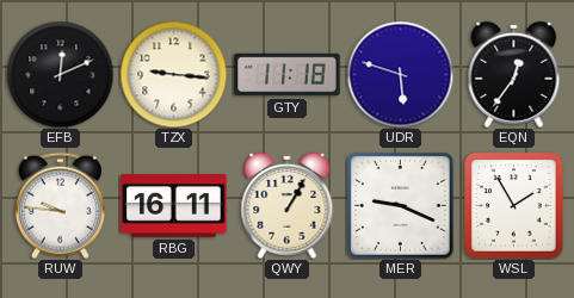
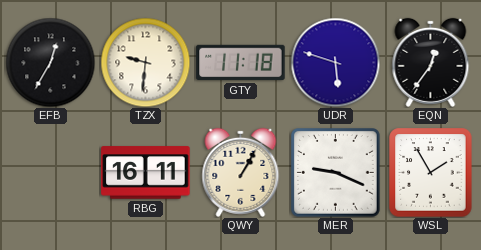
EFB: 12:11 -> 12:35
TZX: 9:16 -> 9:31
RUW: 9:46 -> none
